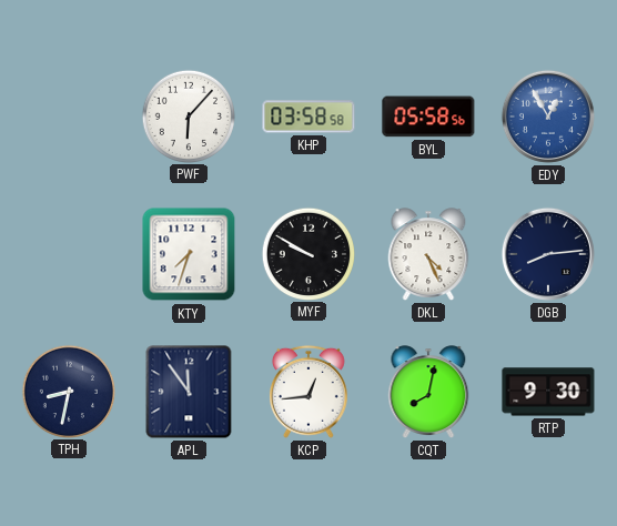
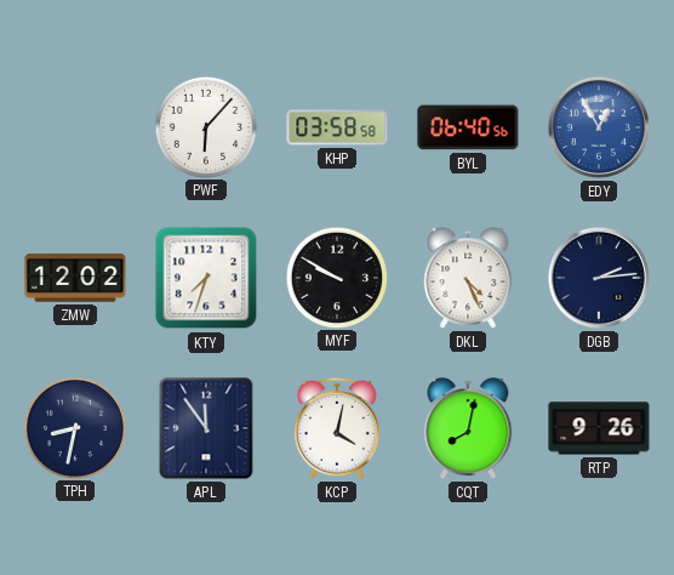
BYL: 05:58 -> 06:40
ZMW: none -> 12:02
DGB: 8:14 -> 2:14
KCP: 12:44 -> 4:02
RTP: 9:30 -> 9:26
